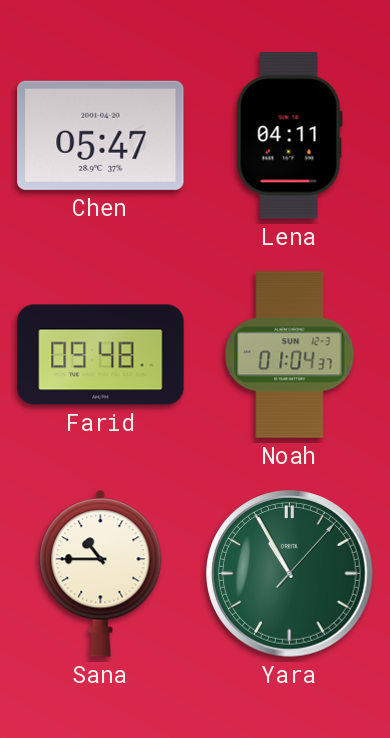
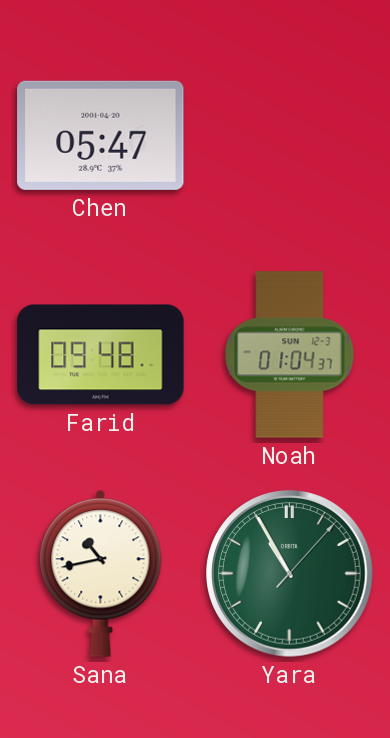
Lena: 04:11 -> none
Sana: 10:45 -> 10:43
